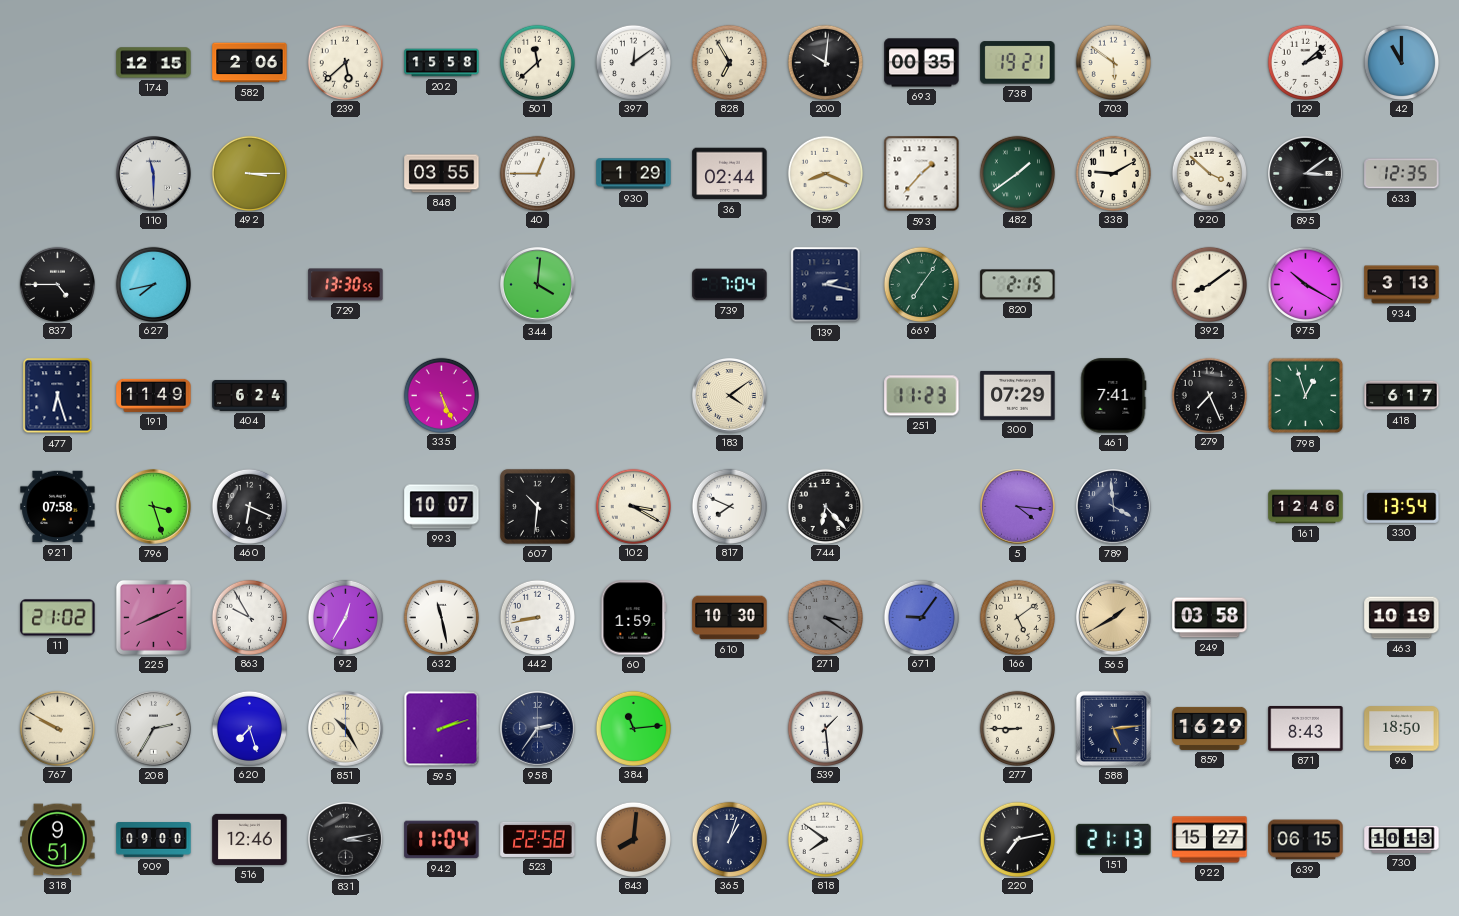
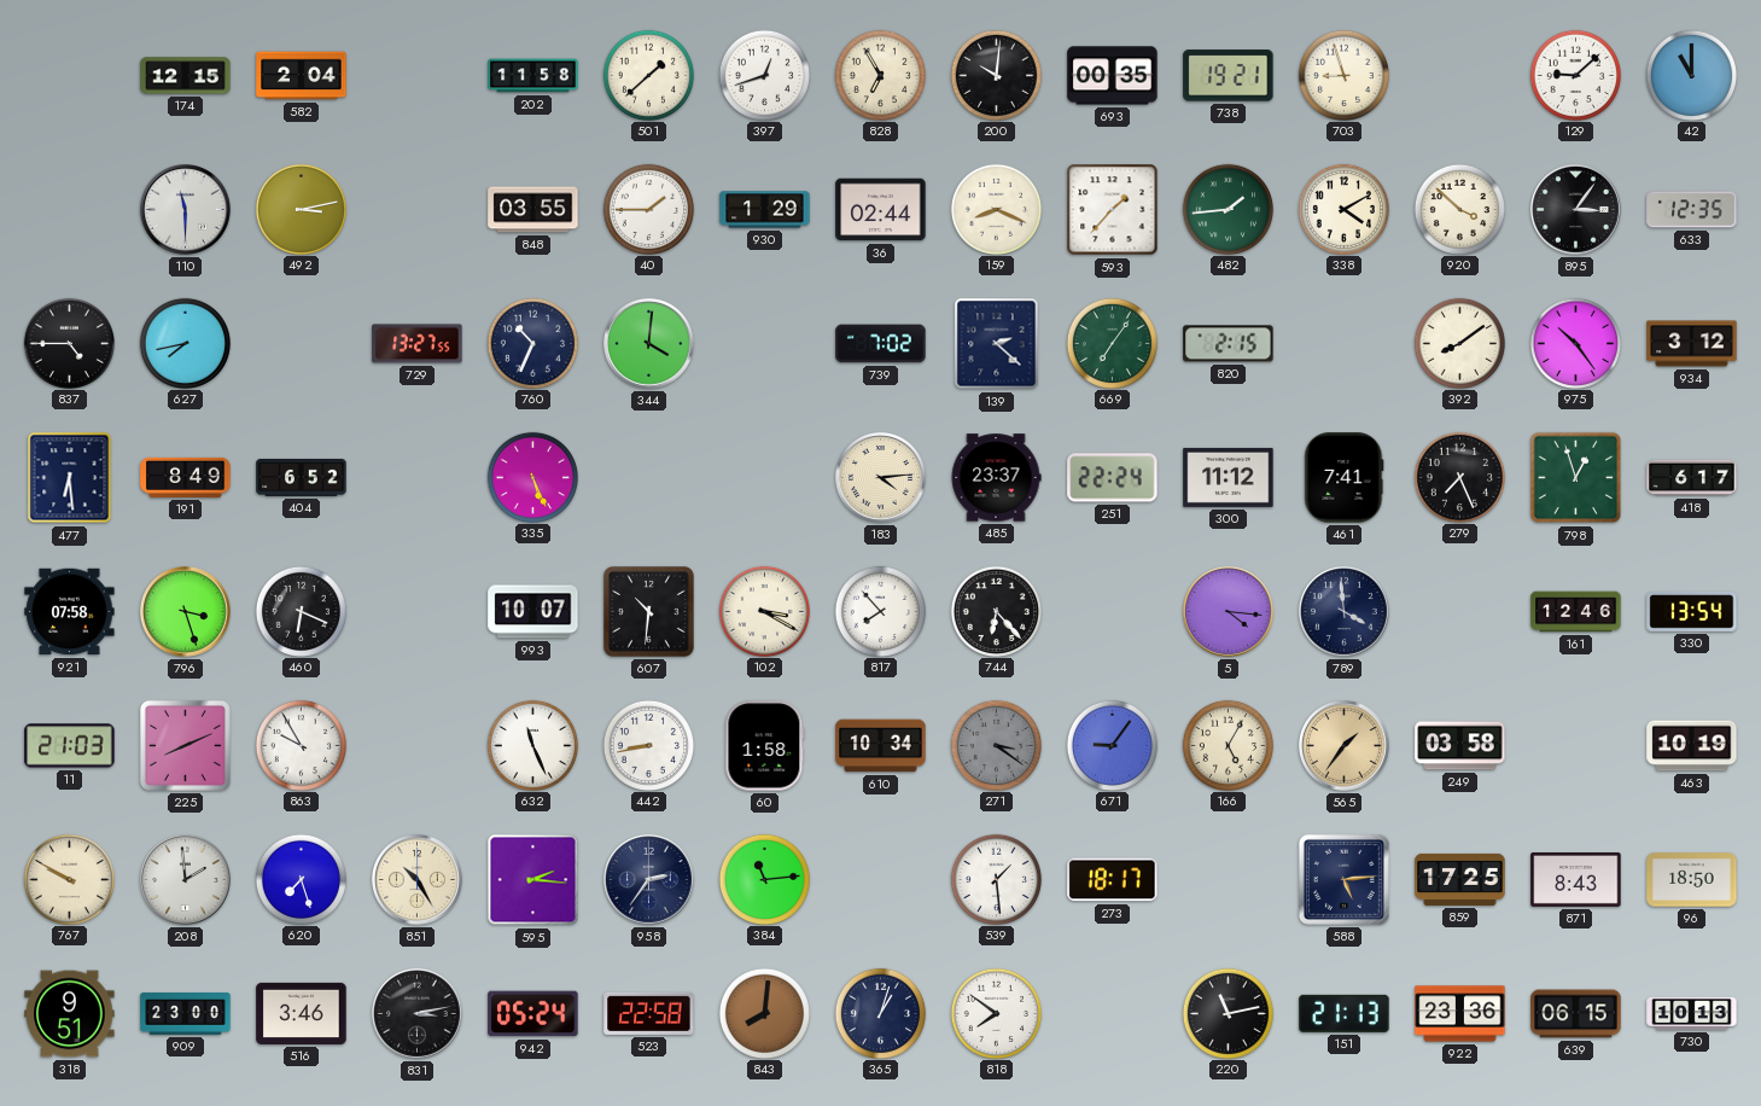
582: 2:06 -> 2:04
239: 5:38 -> none
202: 15:58 -> 11:58
501: 11:38 -> 1:38
397: 12:09 -> 12:42
703: 5:51 -> 8:57
129: 2:08 -> 9:08
492: 3:15 -> 3:13
40: 12:45 -> 1:45
482: 1:39 -> 1:44
338: 9:10 -> 4:10
895: 3:09 -> 3:06
729: 13:30 -> 13:27
760: none -> 10:34
739: 7:04 -> 7:02
139: 2:17 -> 2:22
975: 10:20 -> 10:24
934: 3:13 -> 3:12
477: 6:27 -> 6:29
191: 11:49 -> 8:49
404: 6:24 -> 6:52
183: 4:09 -> 4:14
485: none -> 23:37
251: 11:23 -> 22:24
300: 07:29 -> 11:12
817: 7:49 -> 7:53
11: 21:02 -> 21:03
92: 12:35 -> none
632: 11:28 -> 11:26
60: 1:59 -> 1:58
610: 10:30 -> 10:34
166: 5:09 -> 5:05
565: 1:40 -> 1:36
208: 2:35 -> 1:59
595: 2:12 -> 2:16
273: none -> 18:17
277: 8:45 -> none
859: 16:29 -> 17:25
909: 09:00 -> 23:00
516: 12:46 -> 3:46
942: 11:04 -> 05:24
220: 7:13 -> 11:13
922: 15:27 -> 23:36
